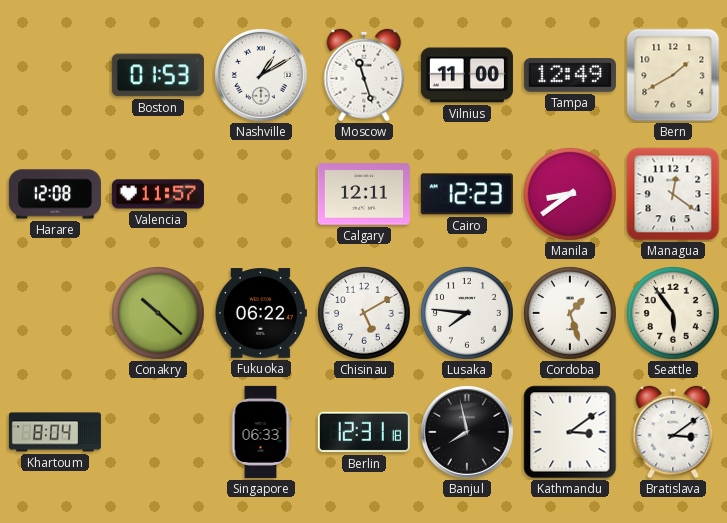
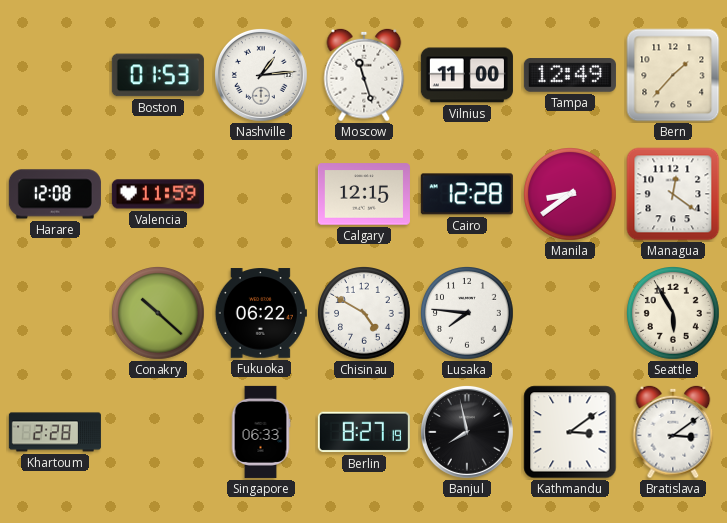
Nashville: 1:10 -> 1:14
Bern: 1:40 -> 1:37
Valencia: 11:57 -> 11:59
Calgary: 12:11 -> 12:15
Cairo: 12:23 -> 12:28
Chisinau: 5:10 -> 4:50
Cordoba: 1:27 -> none
Seattle: 5:54 -> 5:55
Khartoum: 8:04 -> 2:28
Berlin: 12:31 -> 8:27
